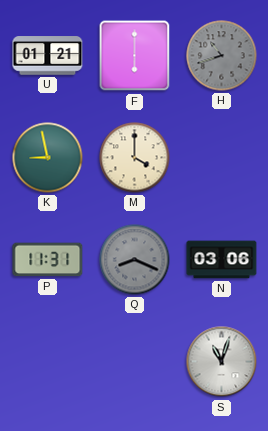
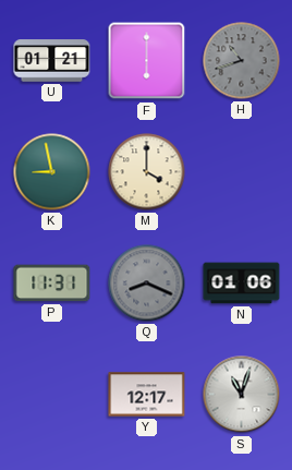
N: 03:06 -> 01:06
Y: none -> 12:17
